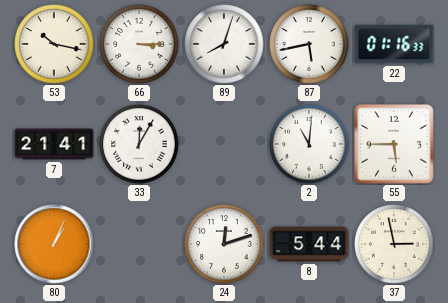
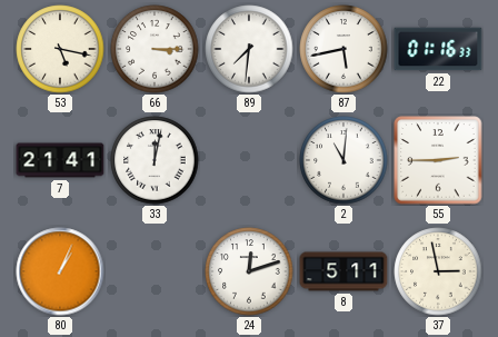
53: 10:17 -> 5:17
89: 8:03 -> 7:31
33: 12:05 -> 12:02
55: 5:45 -> 2:45
8: 5:44 -> 5:11
